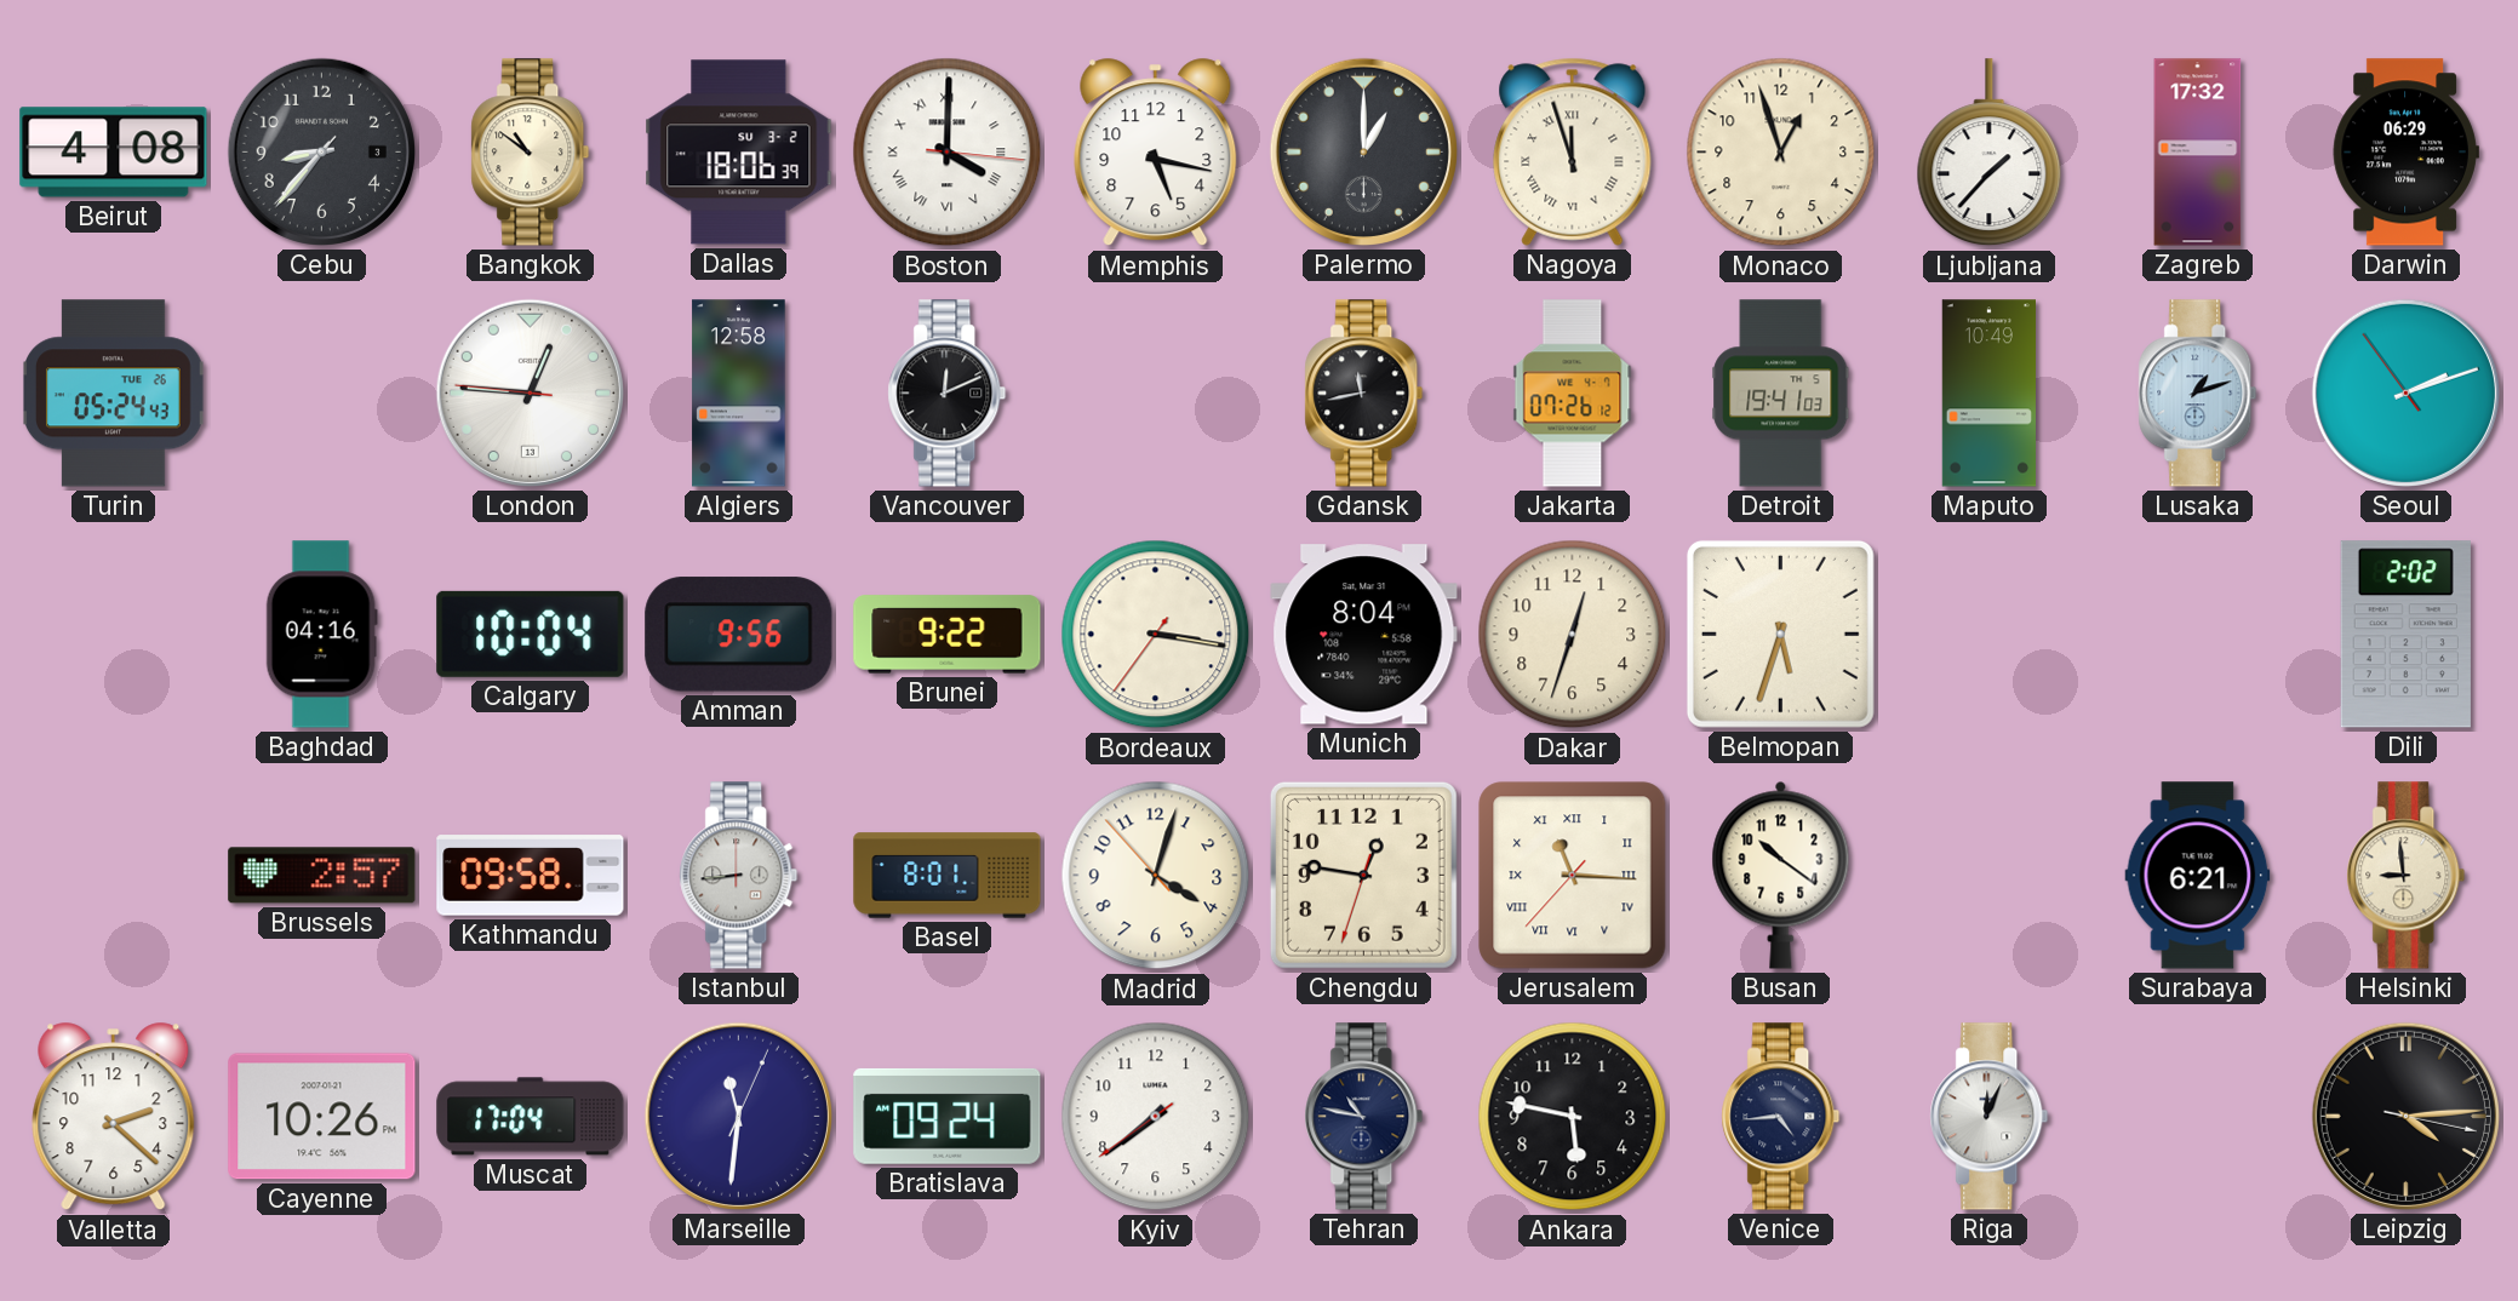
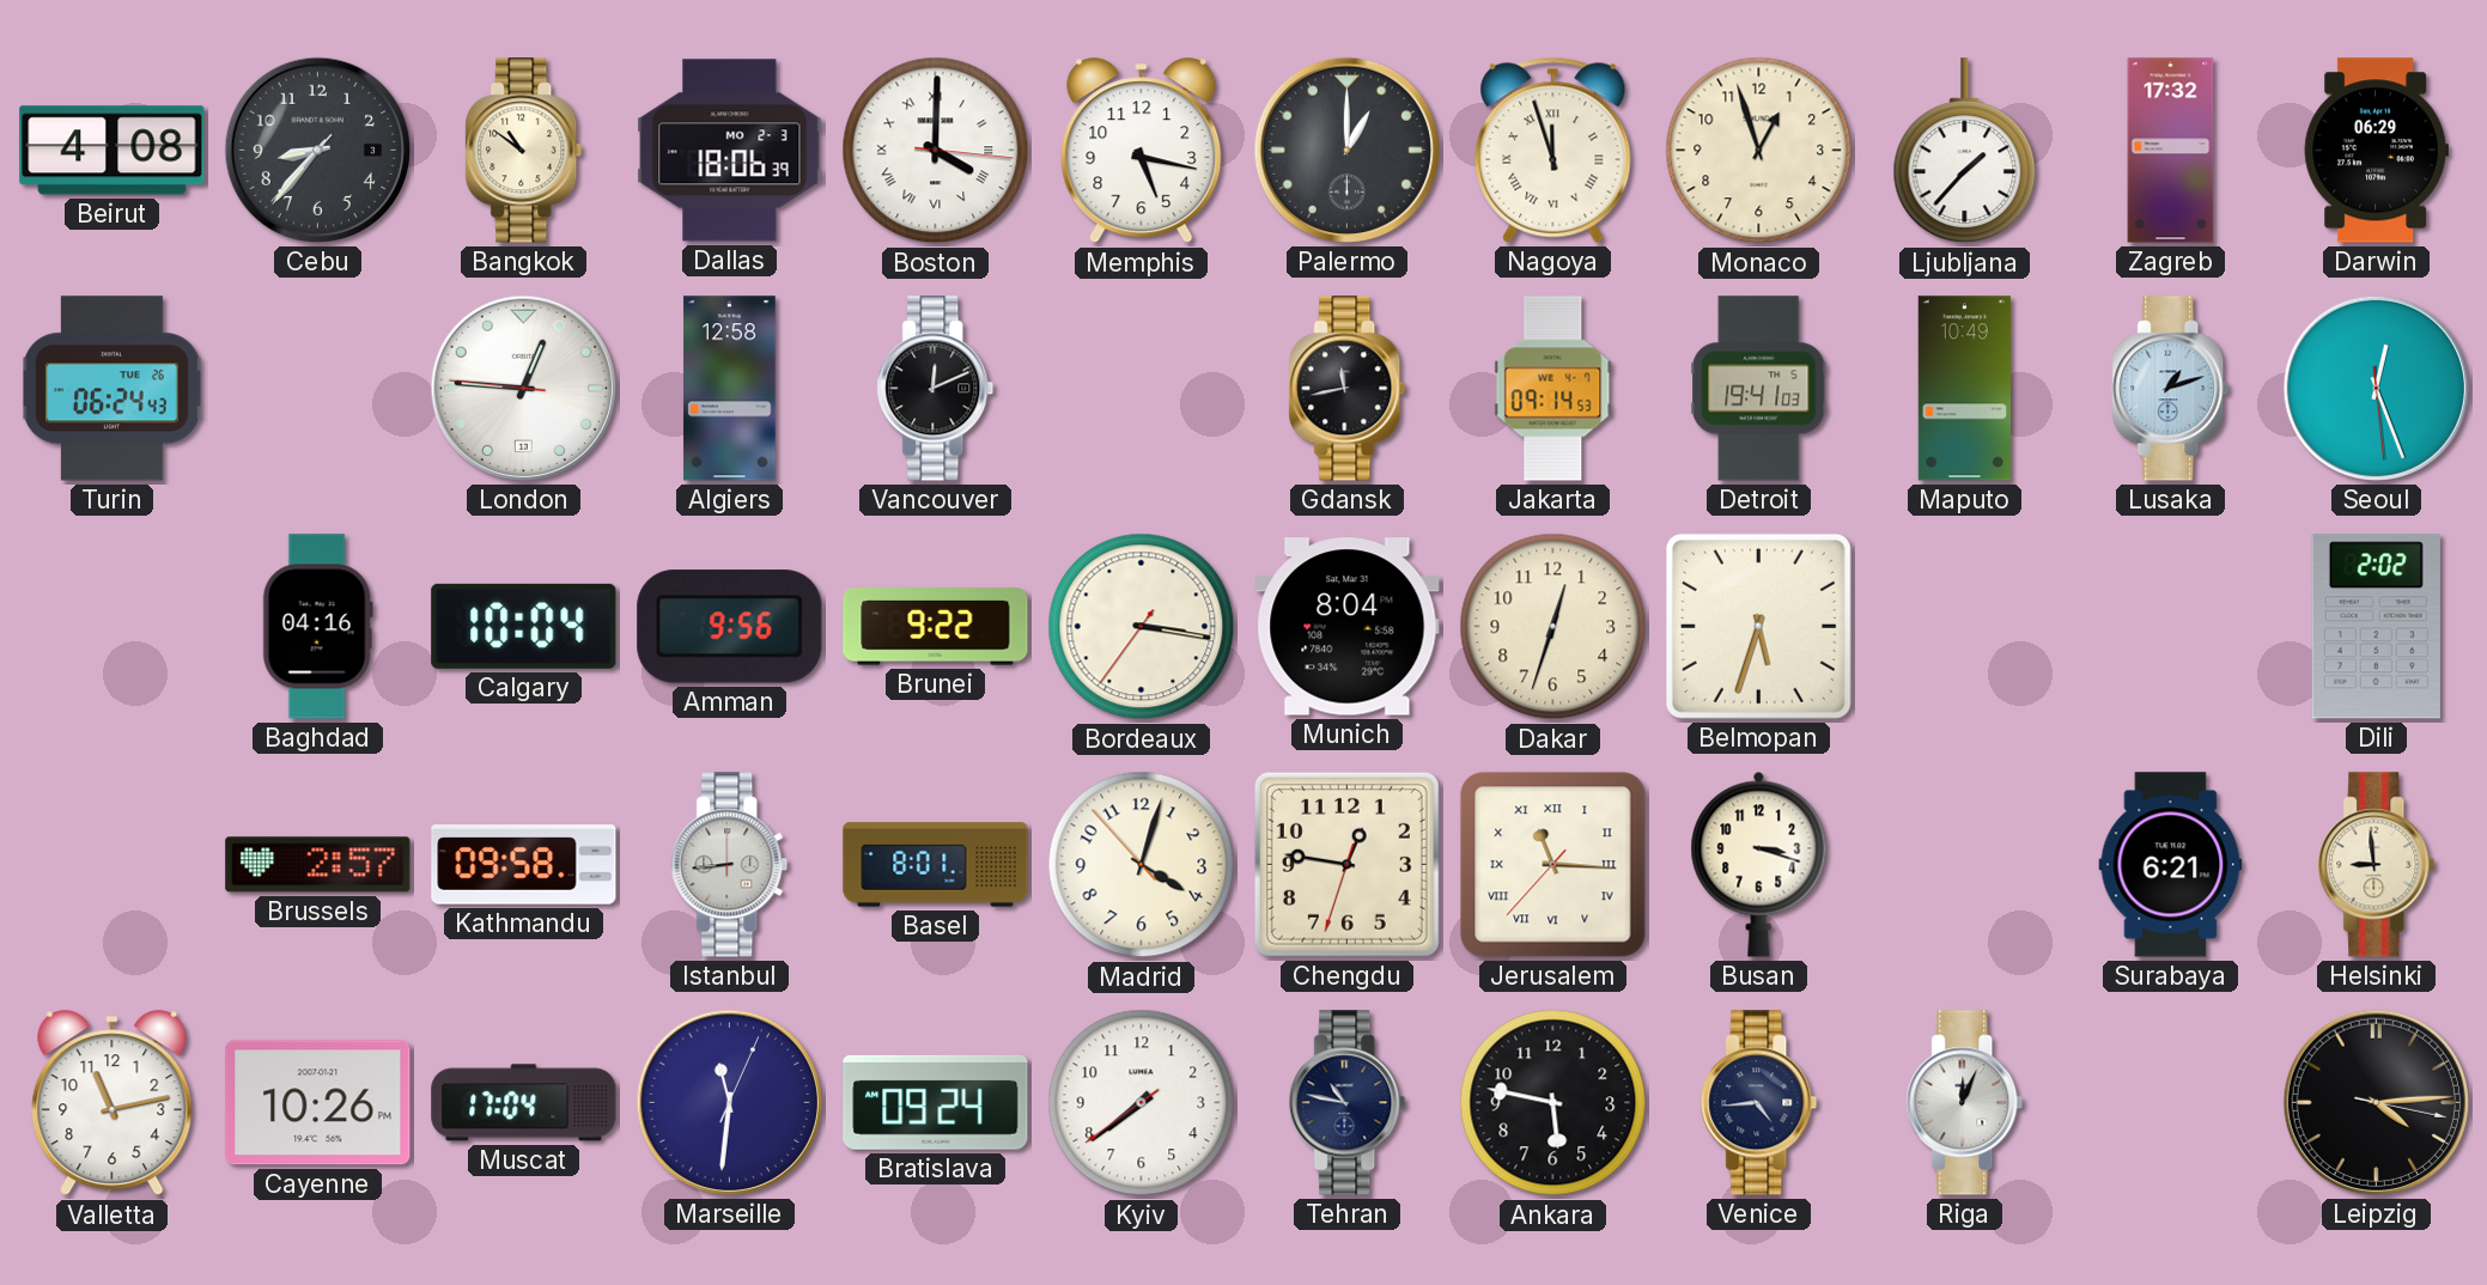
Dallas date: SU 3-2 -> MO 2-3
Turin: 05:24 -> 06:24
Jakarta: 07:26 -> 09:14
Seoul: 2:11 -> 12:26
Busan: 10:21 -> 3:18
Valletta: 2:22 -> 11:13
